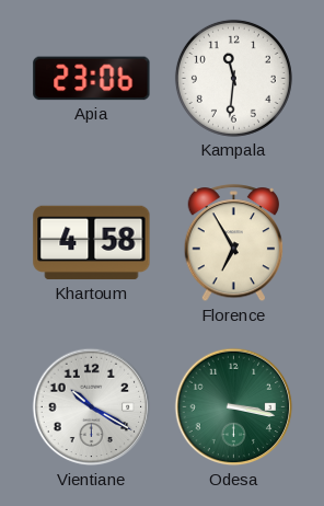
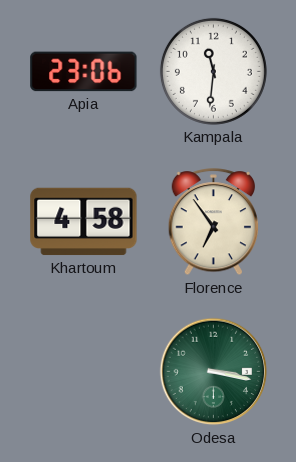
Florence: 6:55 -> 6:54
Vientiane: 10:20 -> none
